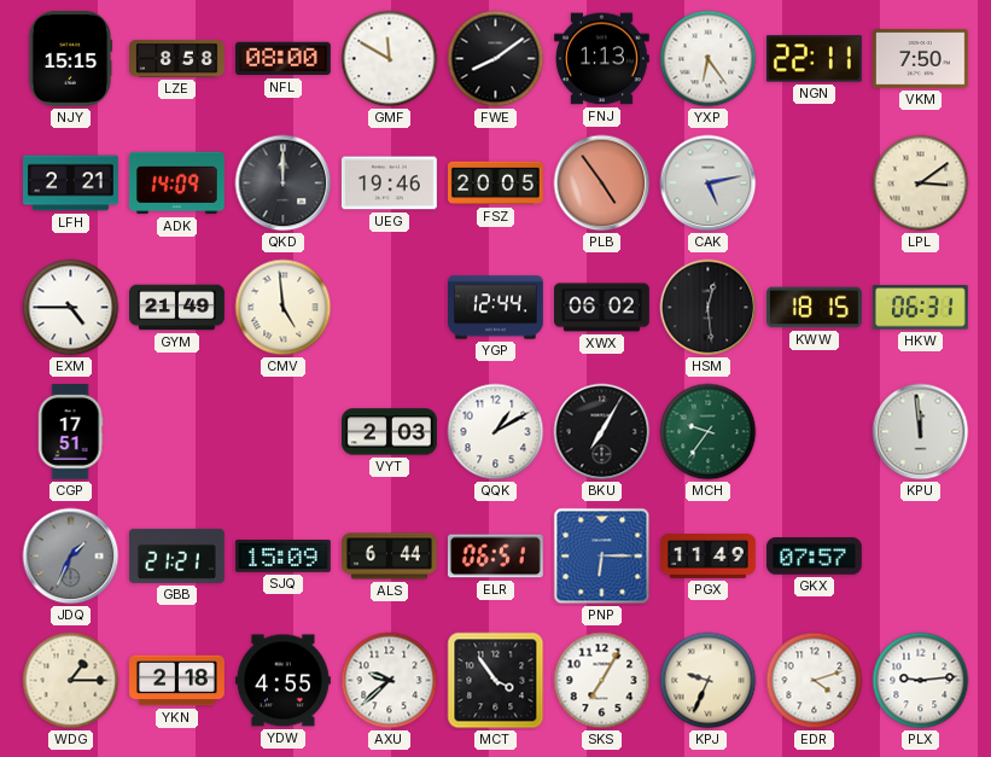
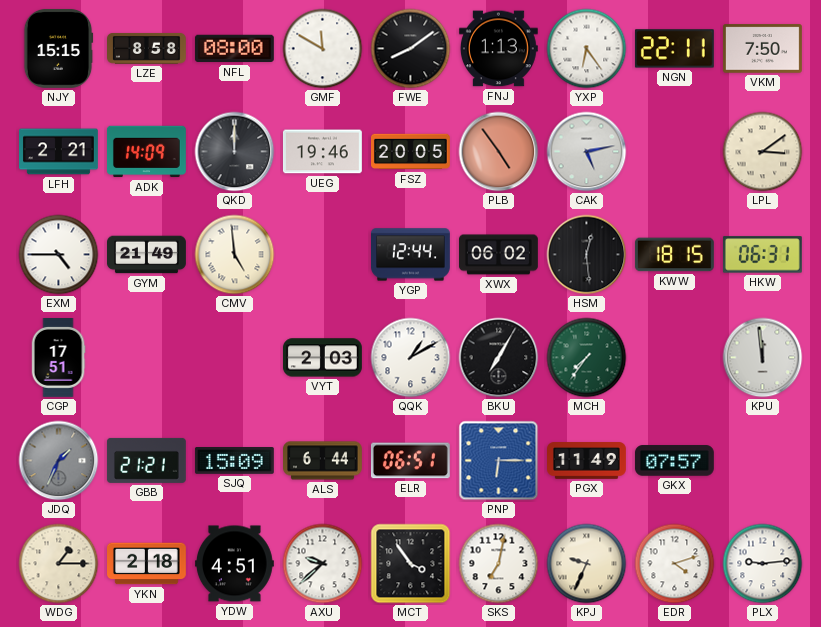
MCH: 9:36 -> 7:36
YDW: 4:55 -> 4:51
SKS: 7:05 -> 7:02
